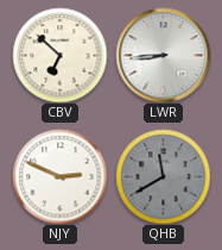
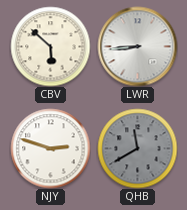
CBV: 6:52 -> 5:52
NJY: 2:49 -> 2:48
